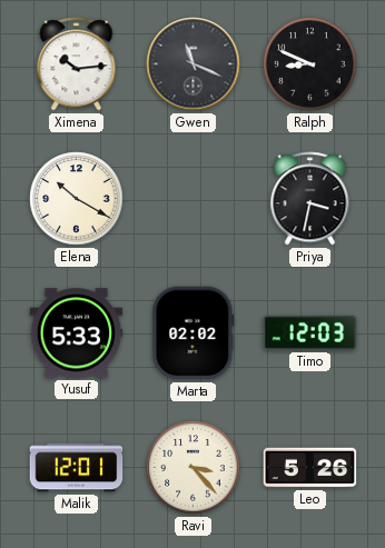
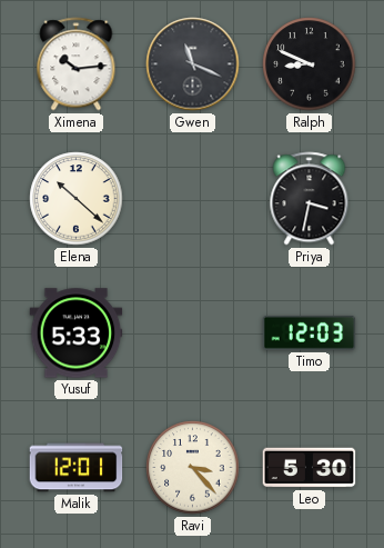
Elena: 10:20 -> 10:22
Marta: 02:02 -> none
Leo: 5:26 -> 5:30
